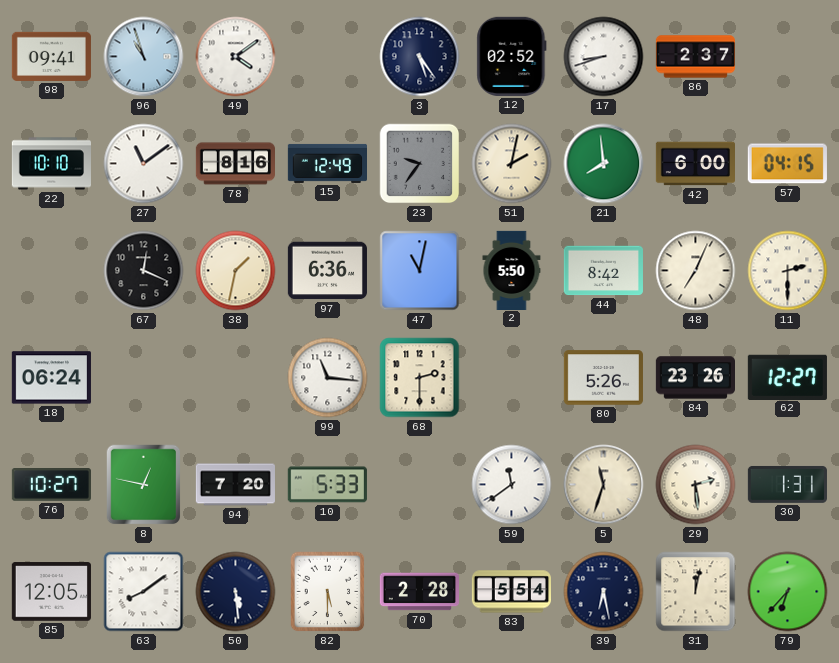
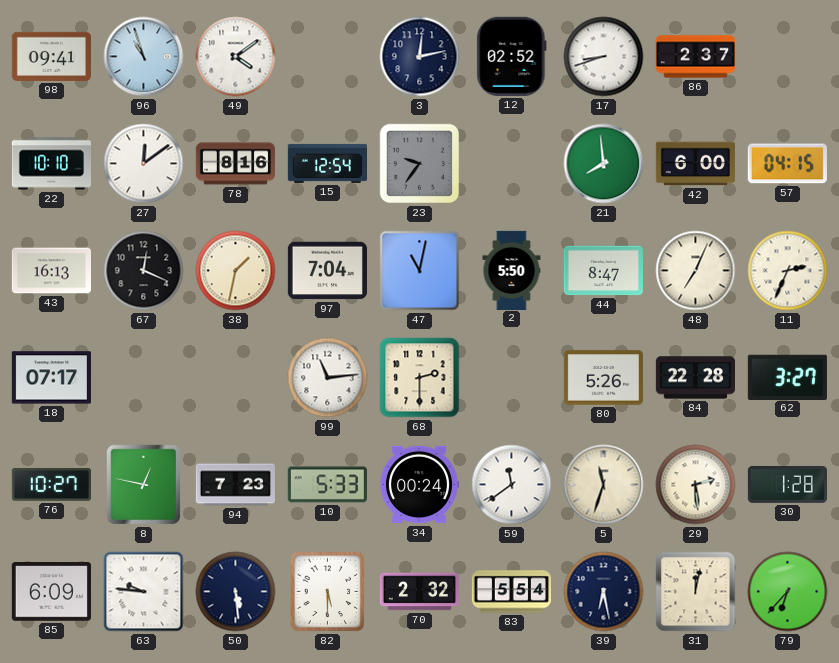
3: 5:24 -> 12:13
27: 11:09 -> 12:09
15: 12:49 -> 12:54
51: 2:02 -> none
43: none -> 16:13
97: 6:36 -> 7:04
44: 8:42 -> 8:47
11: 2:30 -> 2:34
18: 06:24 -> 07:17
99: 11:16 -> 11:14
84: 23:26 -> 22:28
62: 12:27 -> 3:27
94: 7:20 -> 7:23
34: none -> 00:24
30: 1:31 -> 1:28
85: 12:05 -> 6:09
63: 8:09 -> 9:46
70: 2:28 -> 2:32
